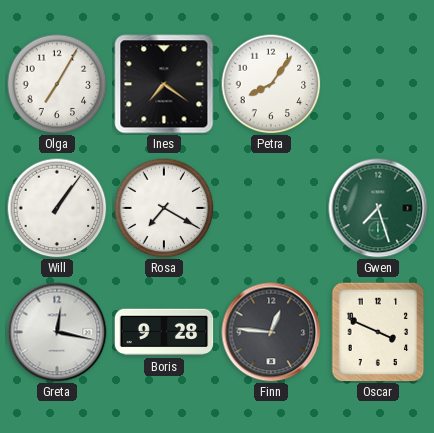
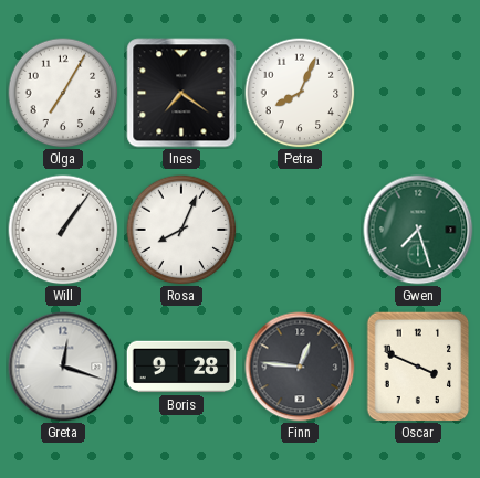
Petra: 8:06 -> 8:04
Rosa: 7:20 -> 8:04
Greta: 12:17 -> 12:18
